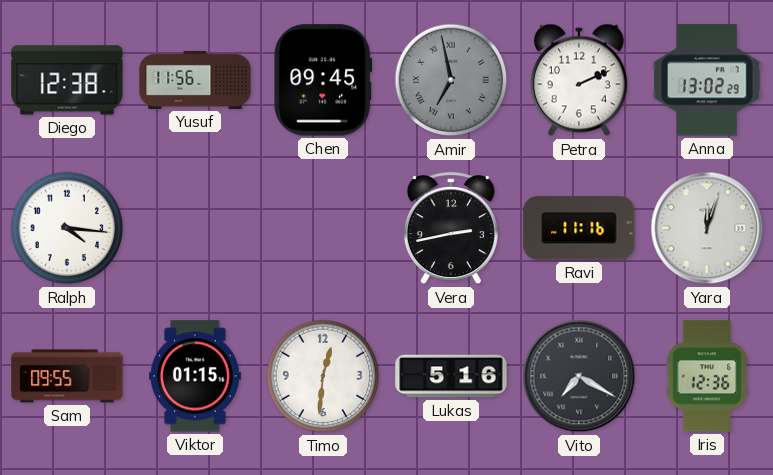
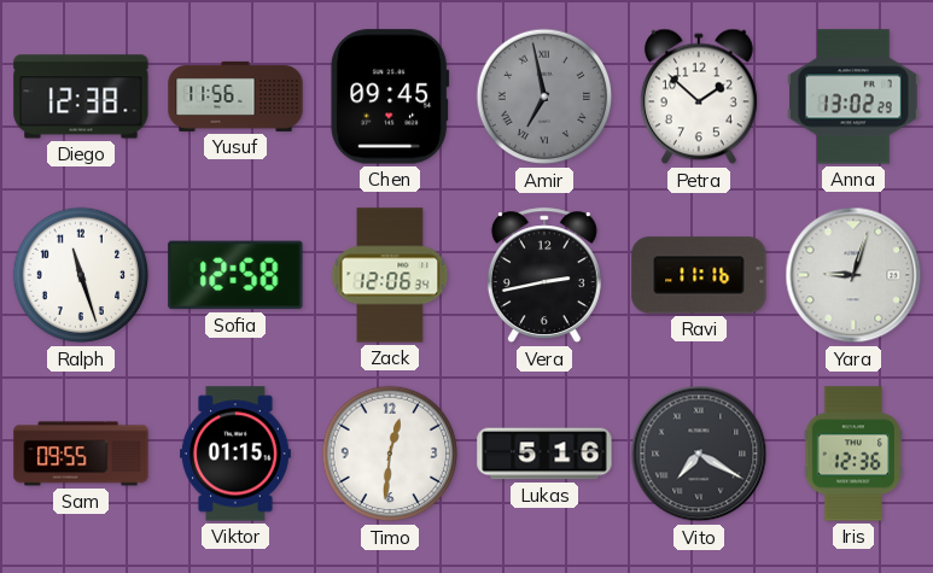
Petra: 2:11 -> 1:52
Ralph: 4:16 -> 11:27
Sofia: none -> 12:58
Zack: none -> 12:06
Yara: 12:03 -> 9:03
